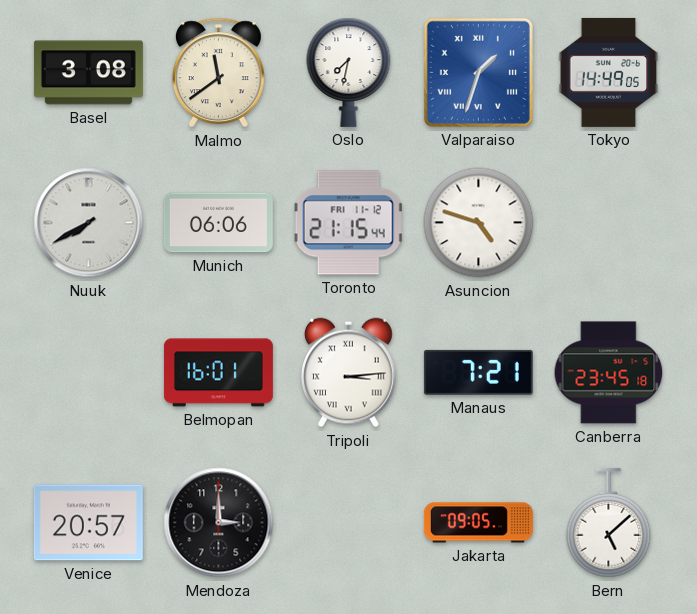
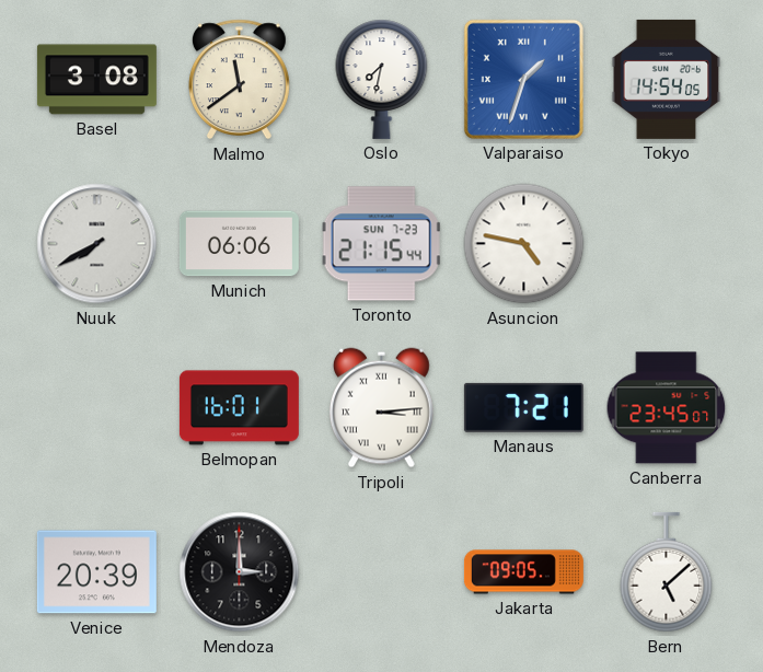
Tokyo: 14:49 -> 14:54
Toronto date: FRI 11-12 -> SUN 7-23
Asuncion: 4:48 -> 4:47
Canberra: 23:45:18 -> 23:45:07
Venice: 20:57 -> 20:39
